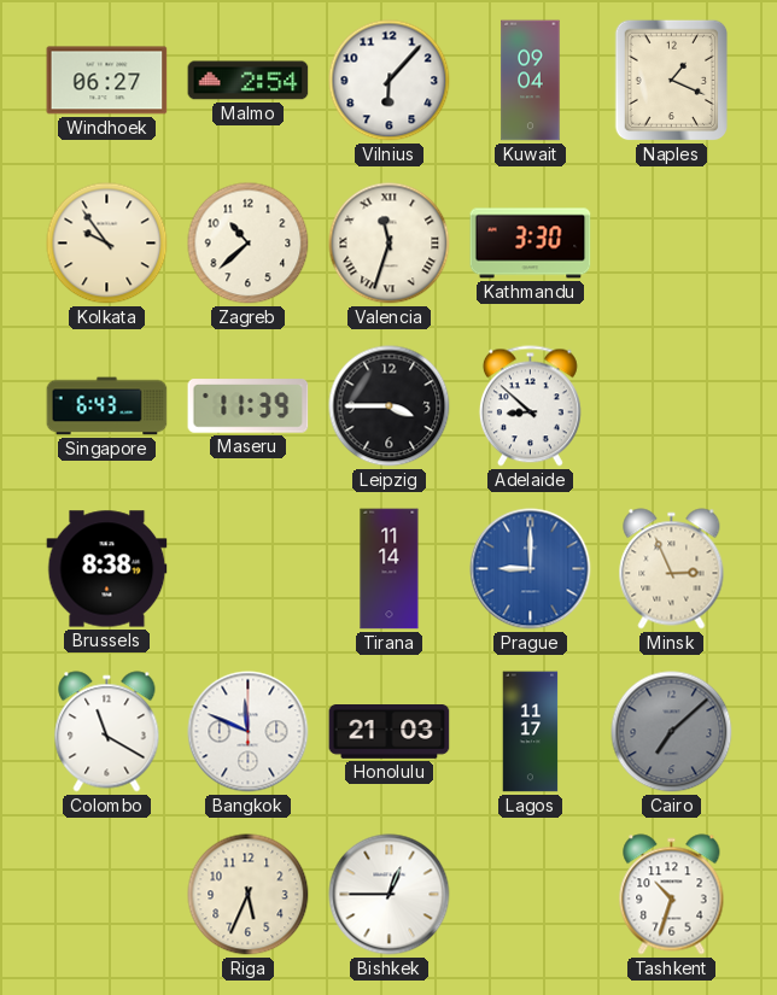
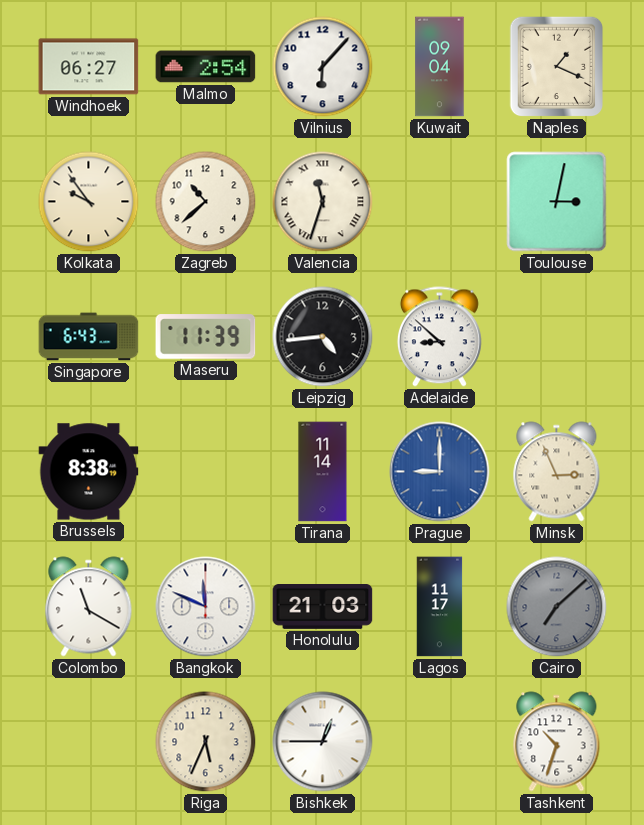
Kathmandu: 3:30 -> none
Toulouse: none -> 3:02
Leipzig: 3:45 -> 4:44
